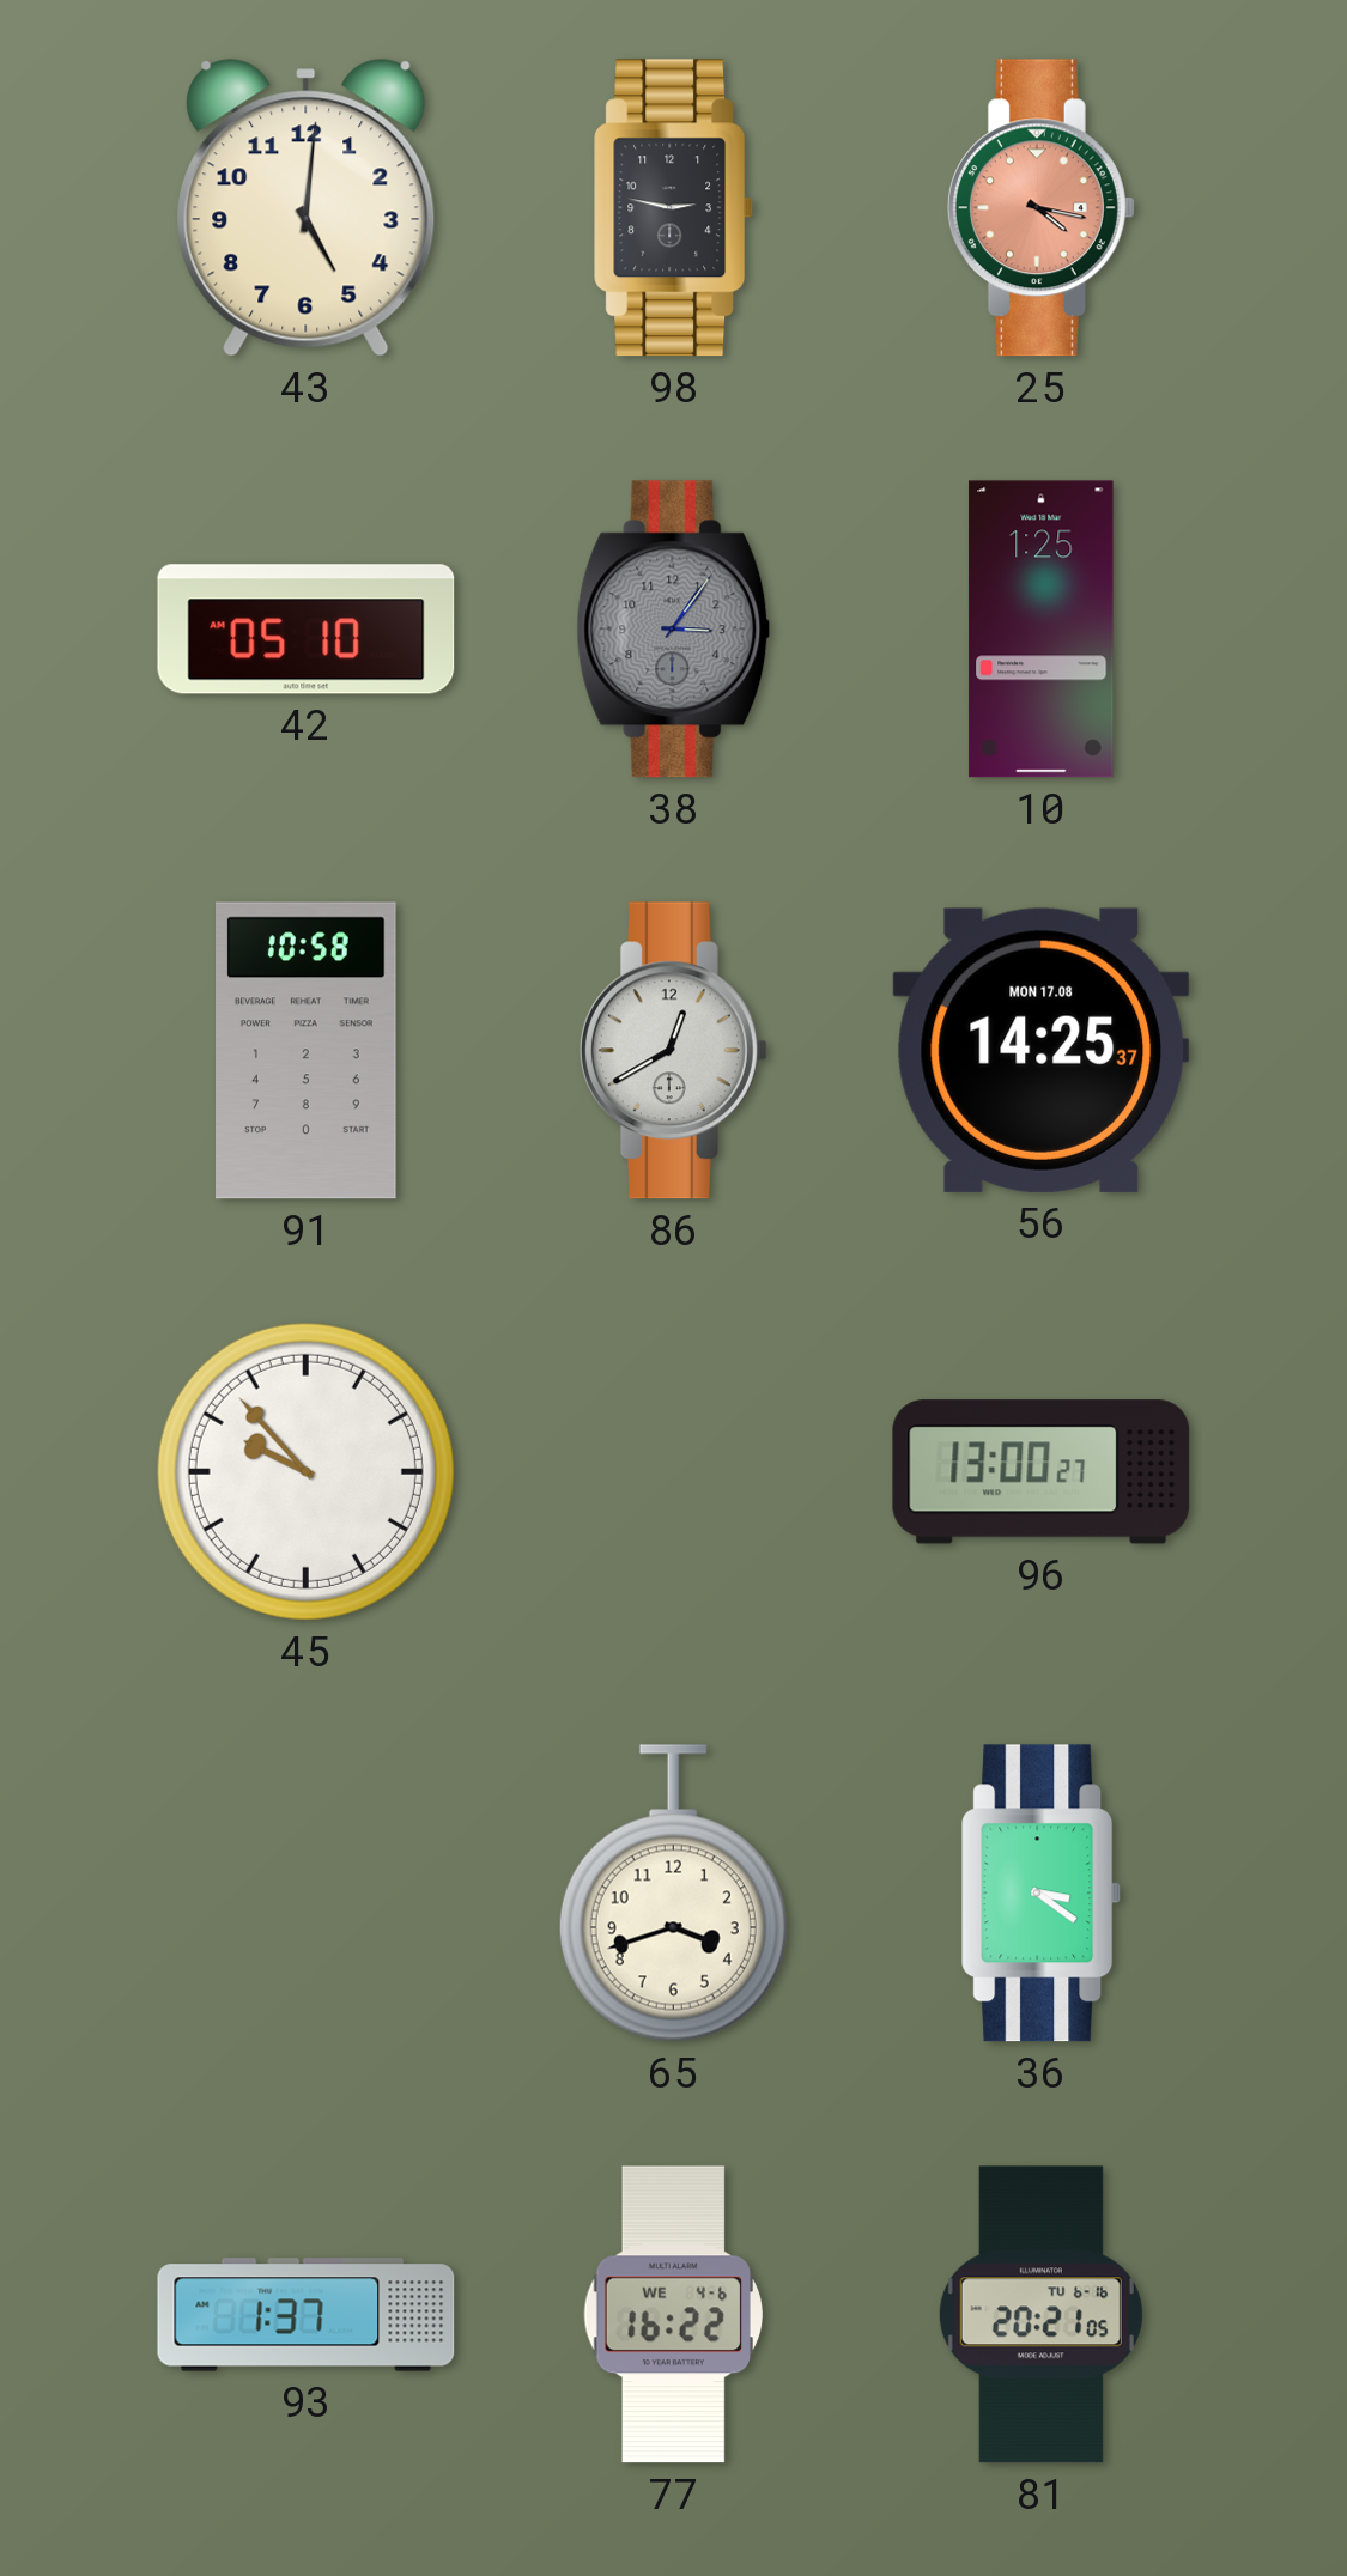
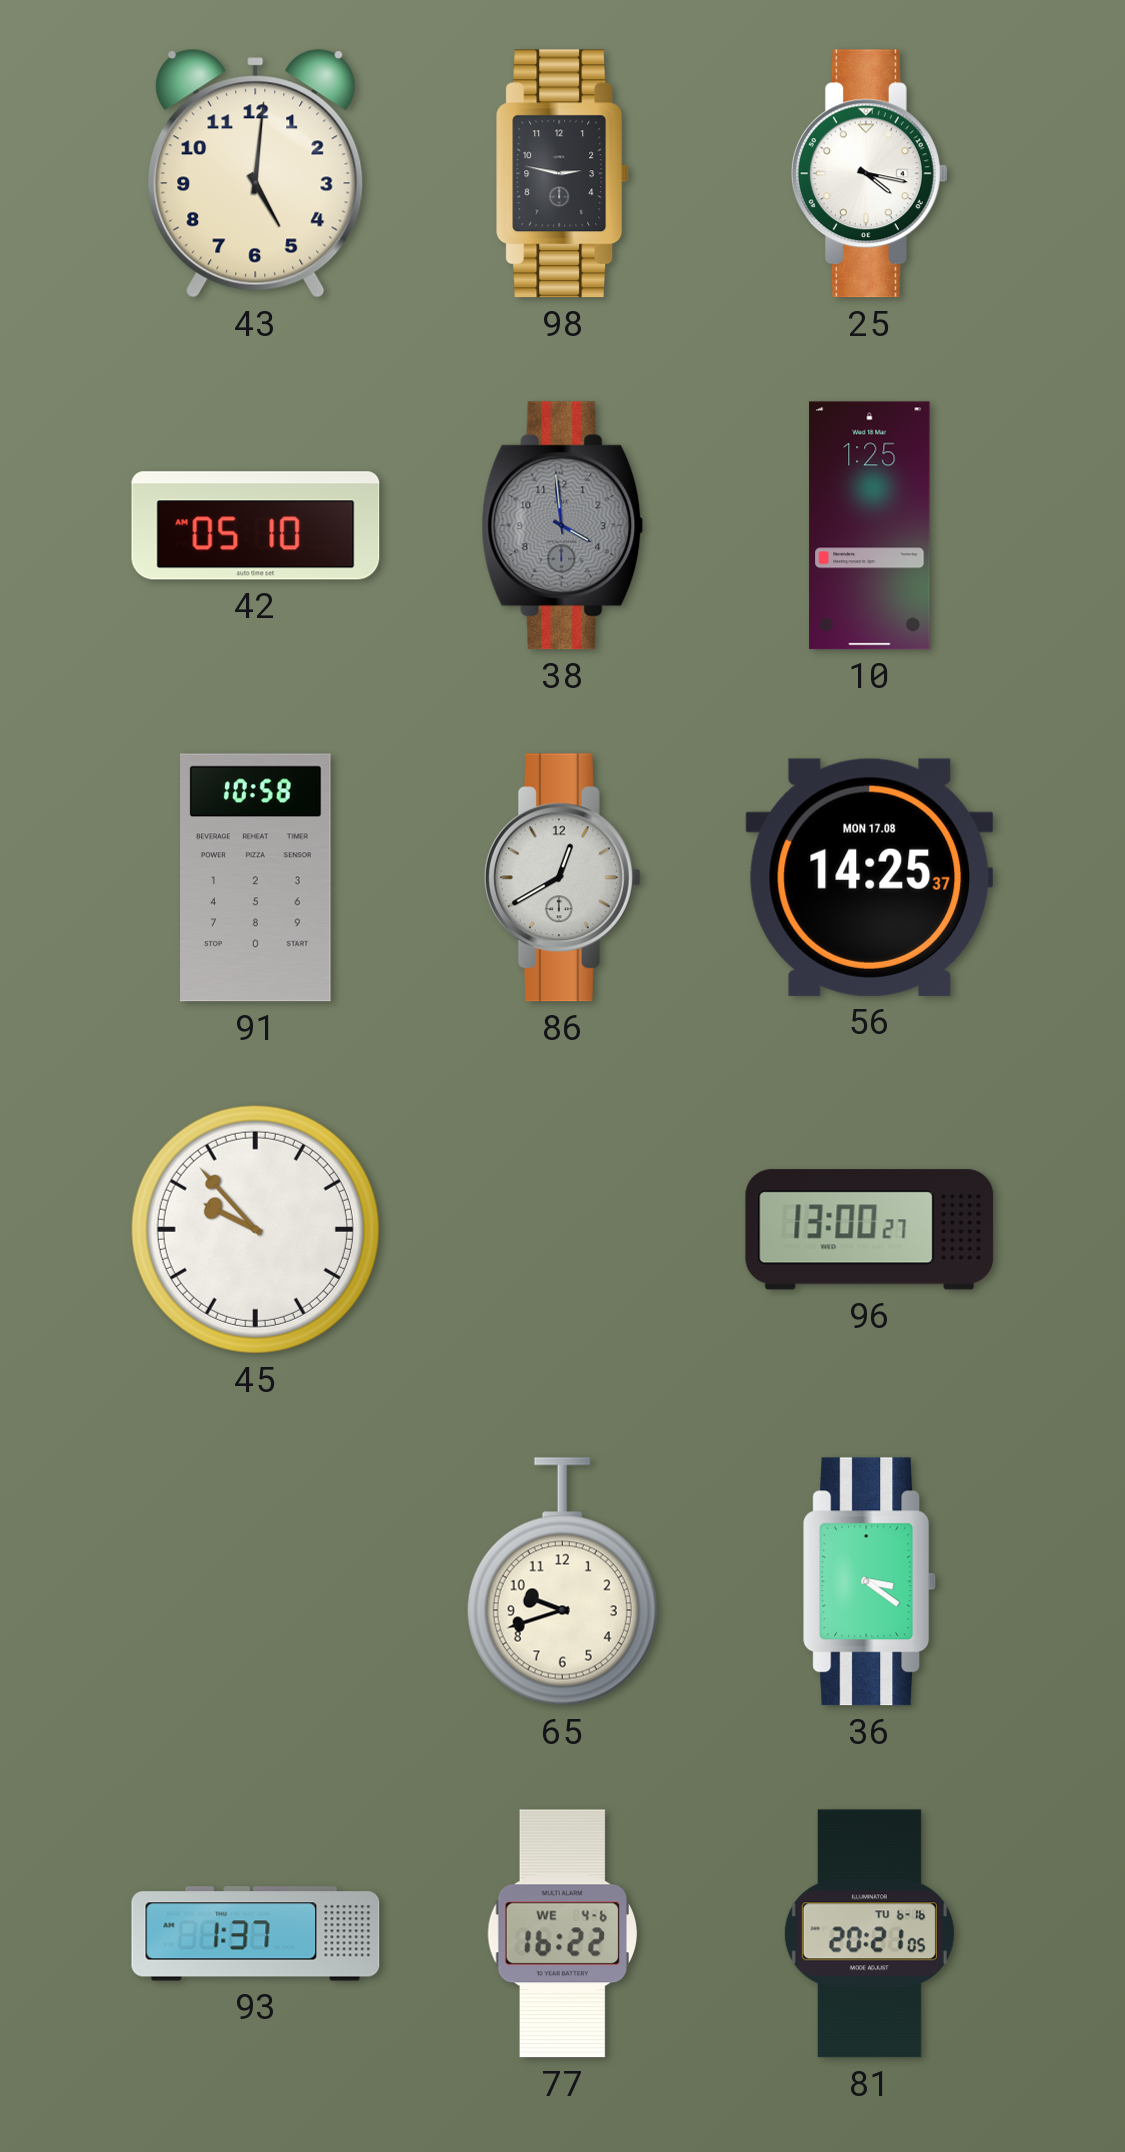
25 dial: salmon -> white
38: 3:06 -> 3:59
65: 3:42 -> 9:42
